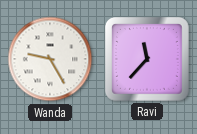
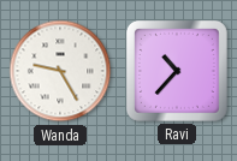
Ravi: 11:37 -> 10:37
